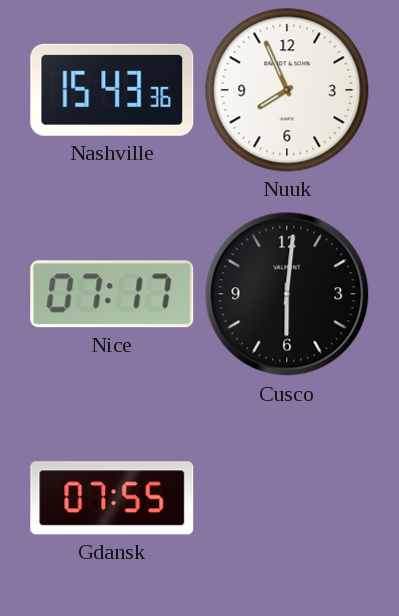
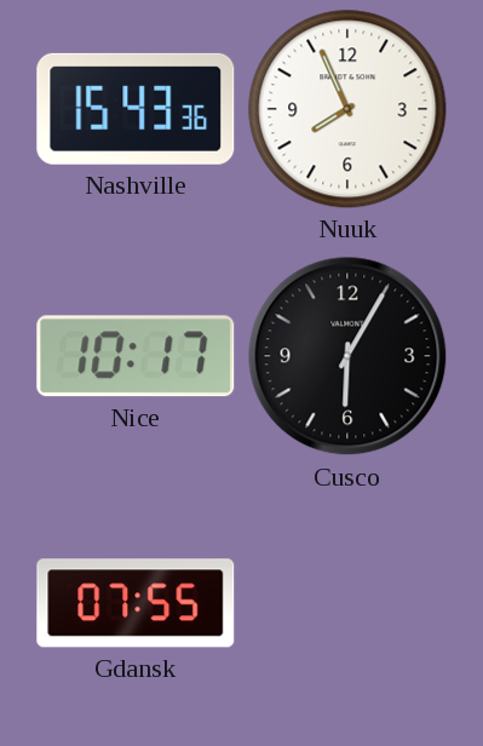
Nice: 07:17 -> 10:17
Cusco: 6:01 -> 6:05
